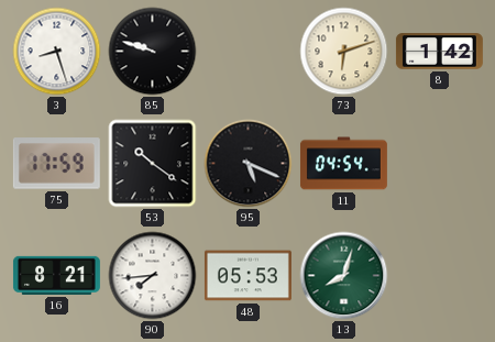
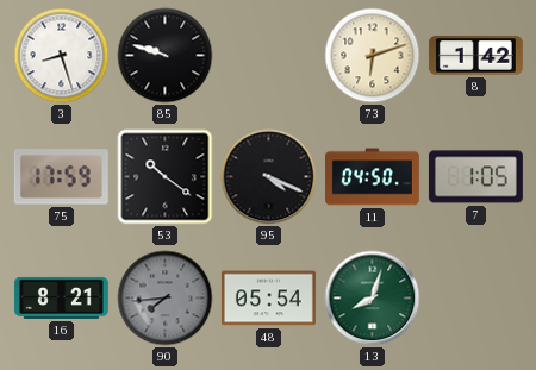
95: 5:19 -> 4:19
11: 04:54 -> 04:50
7: none -> 1:05
90 dial: white -> grey
48: 05:53 -> 05:54
